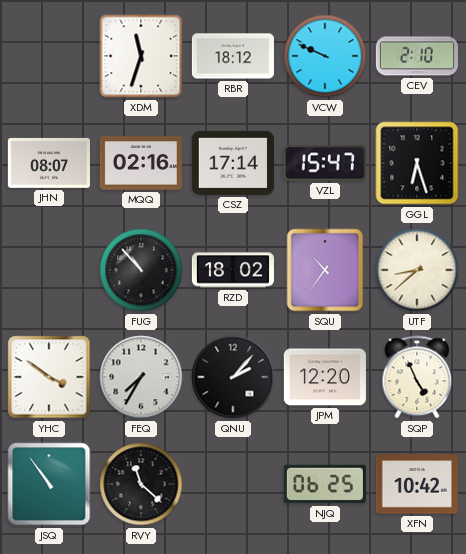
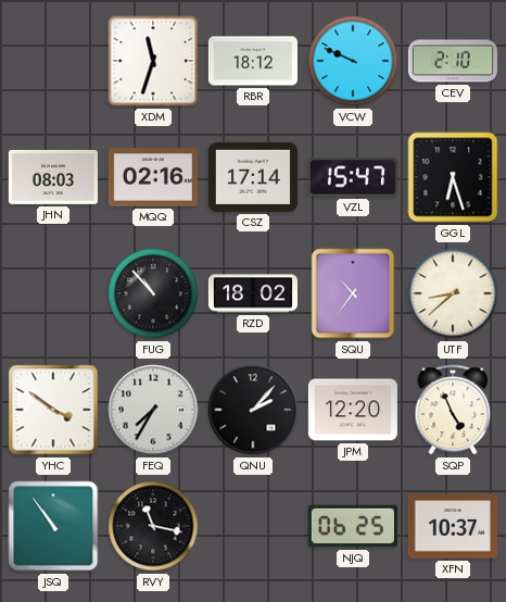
JHN: 08:07 -> 08:03
RVY: 11:22 -> 11:17
XFN: 10:42 -> 10:37
